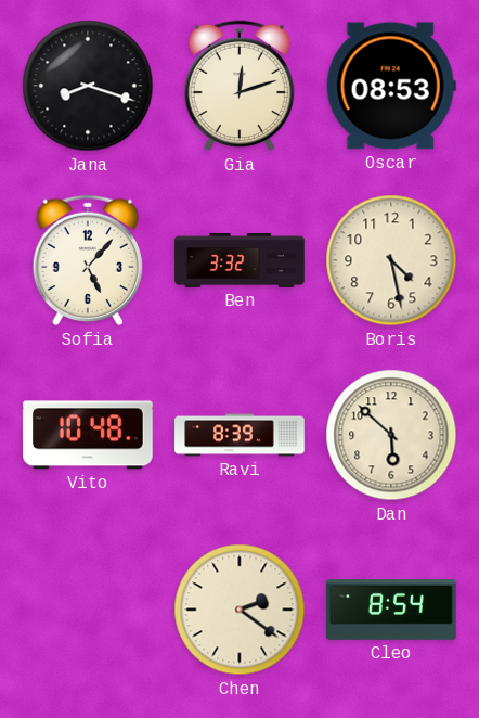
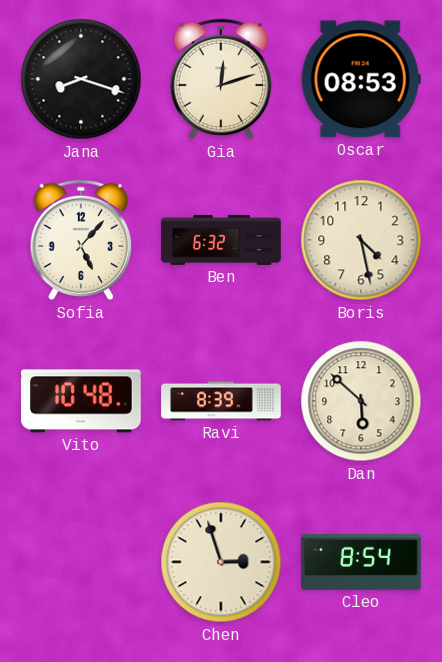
Ben: 3:32 -> 6:32
Chen: 2:21 -> 2:57
